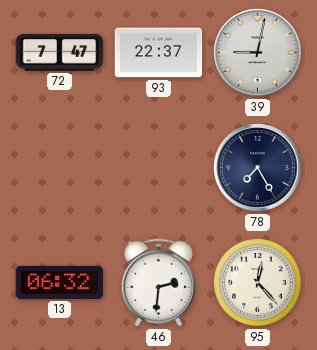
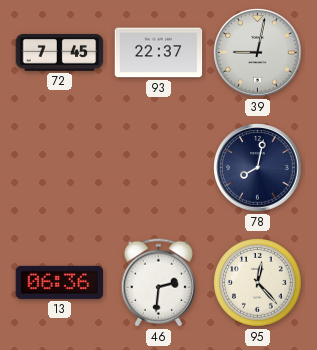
72: 7:47 -> 7:45
78: 7:25 -> 8:02
13: 06:32 -> 06:36
